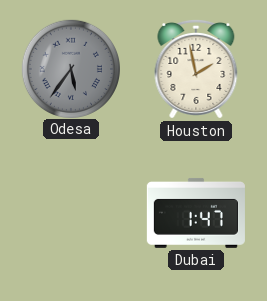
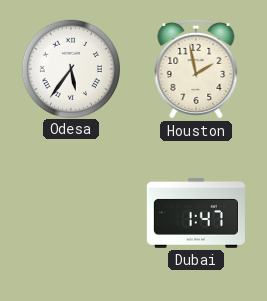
Odesa dial: grey -> white
